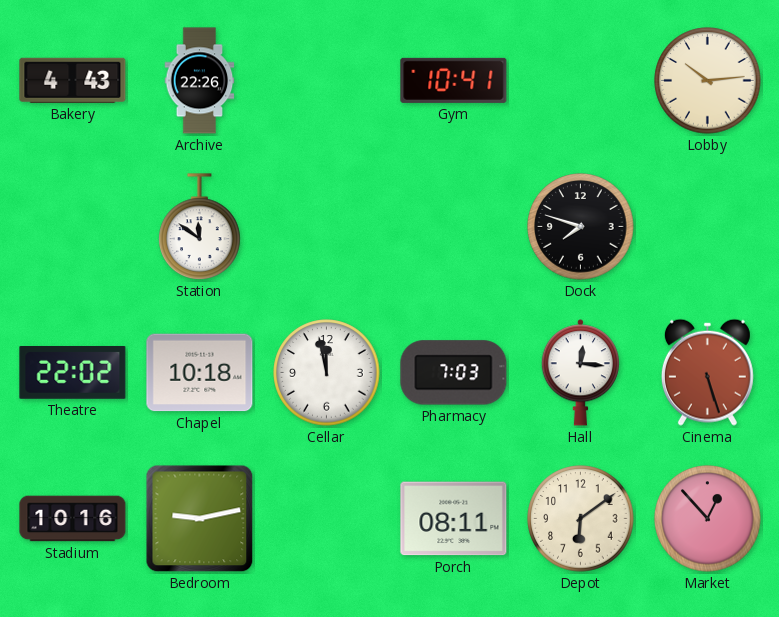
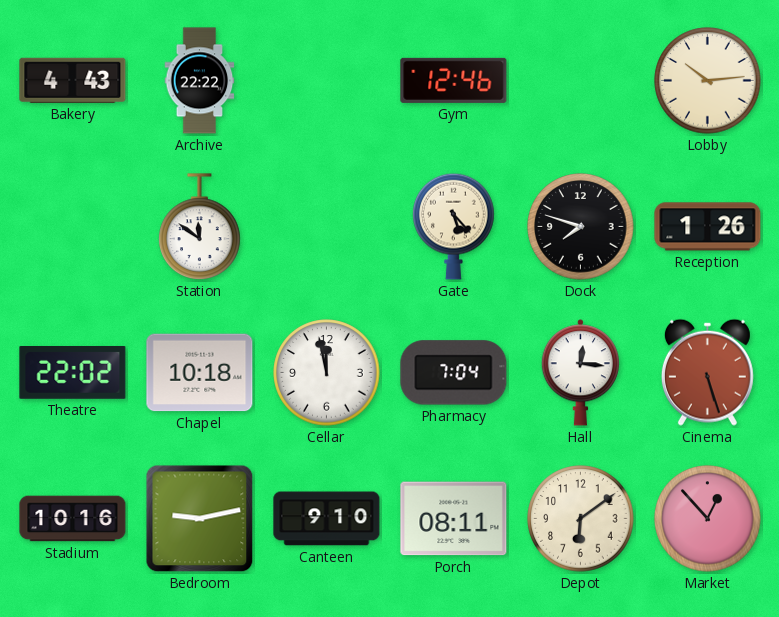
Archive: 22:26 -> 22:22
Gym: 10:41 -> 12:46
Gate: none -> 5:23
Reception: none -> 1:26
Pharmacy: 7:03 -> 7:04
Canteen: none -> 9:10
